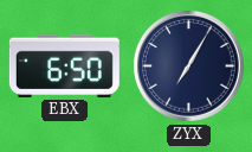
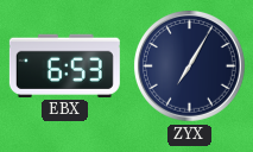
EBX: 6:50 -> 6:53
